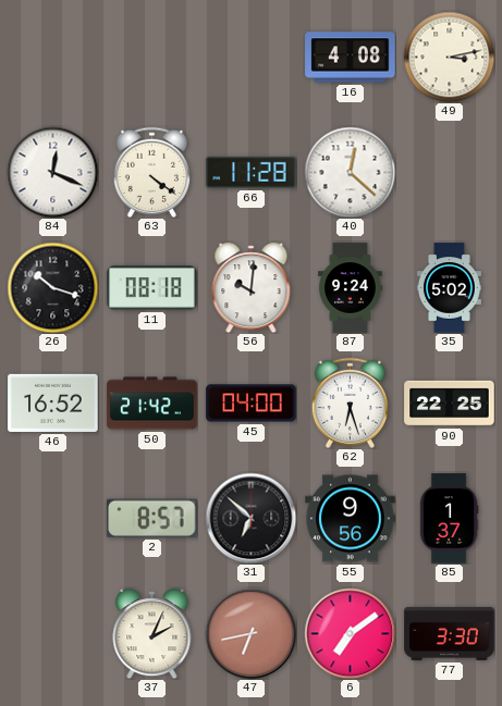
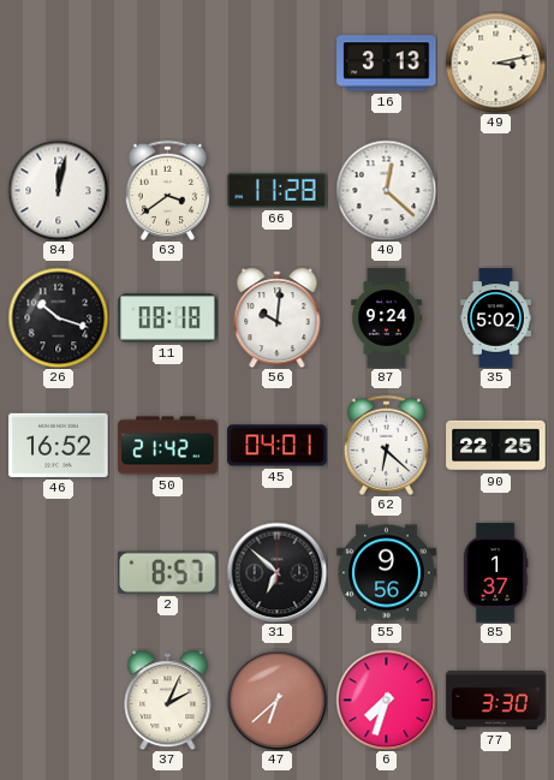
16: 4:08 -> 3:13
84: 12:19 -> 12:02
63: 4:21 -> 3:39
45: 04:00 -> 04:01
62: 6:27 -> 6:22
47: 6:43 -> 6:38
6: 7:09 -> 7:33
